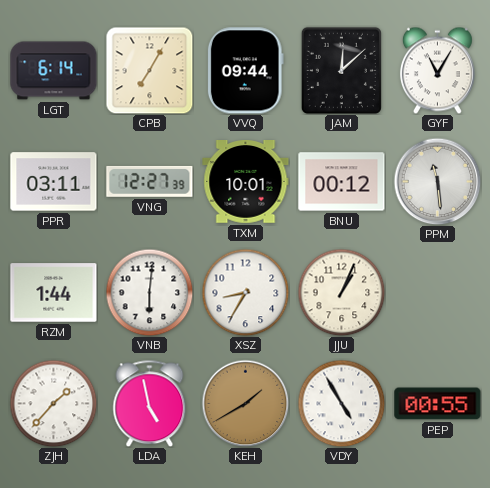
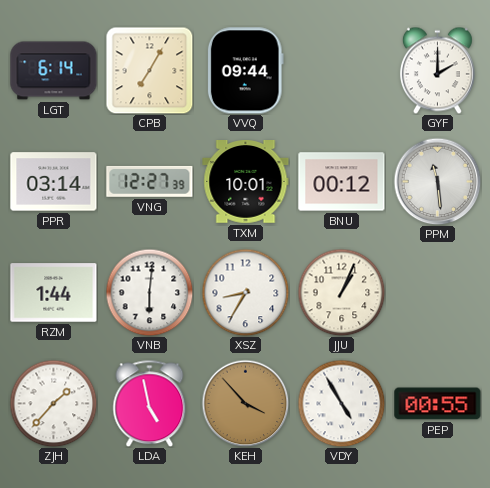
JAM: 12:08 -> none
GYF: 11:05 -> 2:00
PPR: 03:11 -> 03:14
KEH: 1:40 -> 3:53
